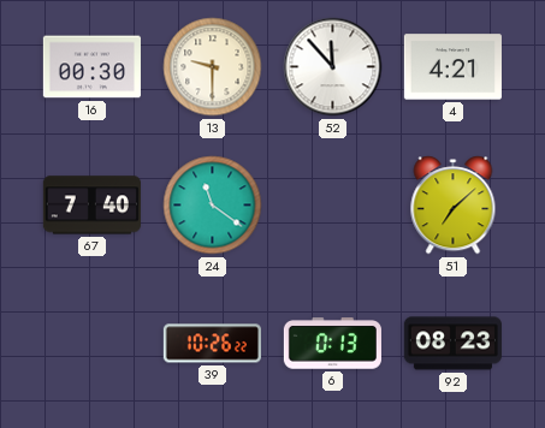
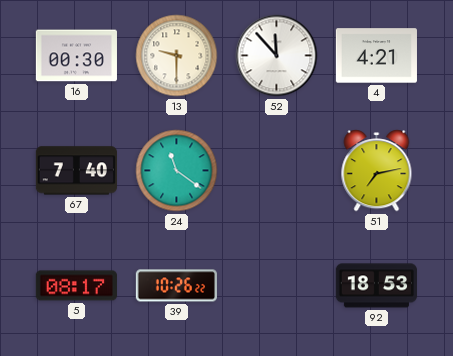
51: 7:08 -> 7:13
5: none -> 08:17
6: 0:13 -> none
92: 08:23 -> 18:53
